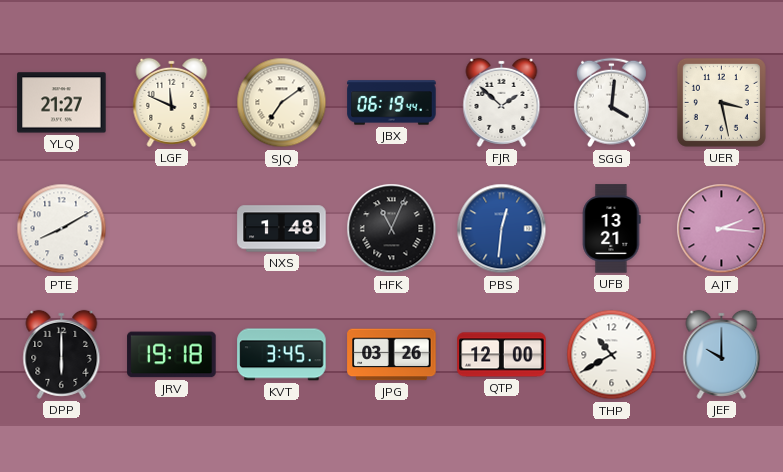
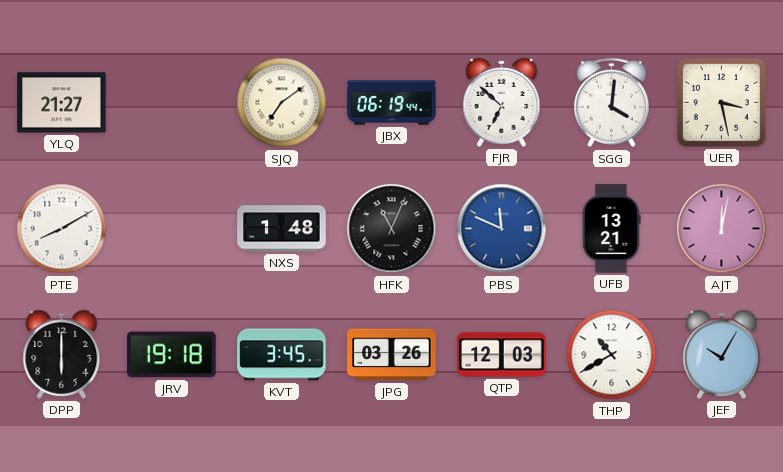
LGF: 11:49 -> none
FJR: 1:52 -> 6:52
PBS: 12:31 -> 11:49
AJT: 2:16 -> 12:02
QTP: 12:00 -> 12:03
JEF: 10:00 -> 10:05
